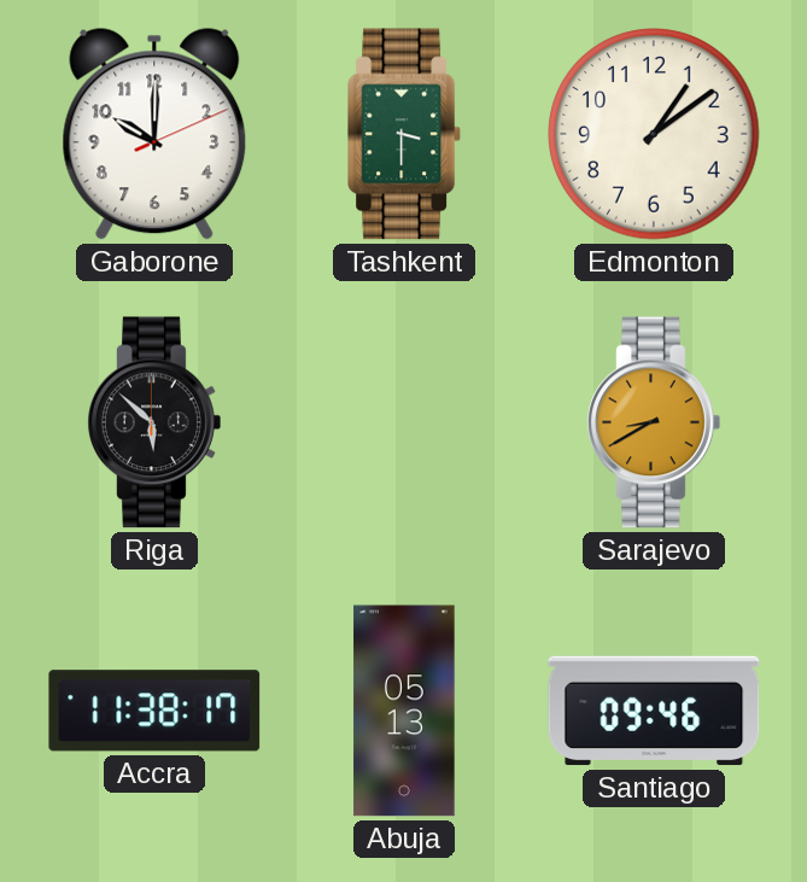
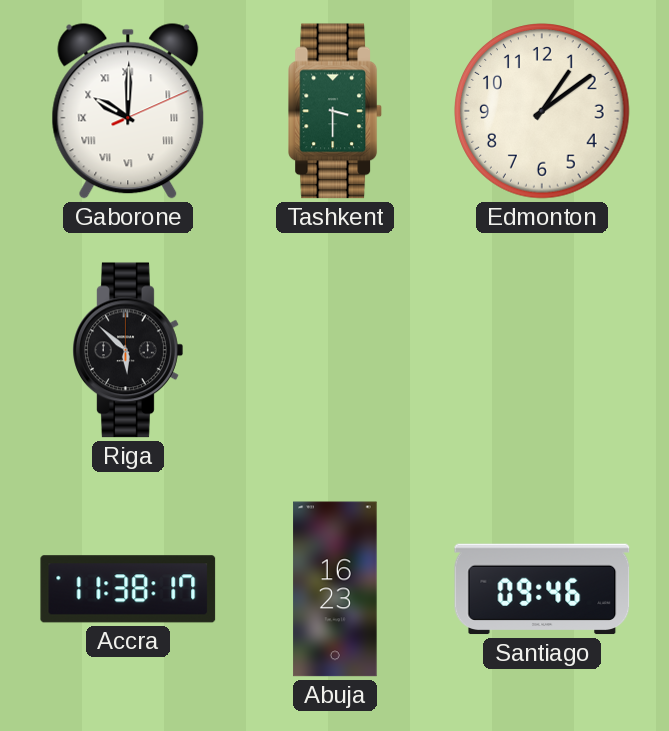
Gaborone numerals: Arabic -> Roman
Sarajevo: 8:40 -> none
Abuja: 05:13 -> 16:23
